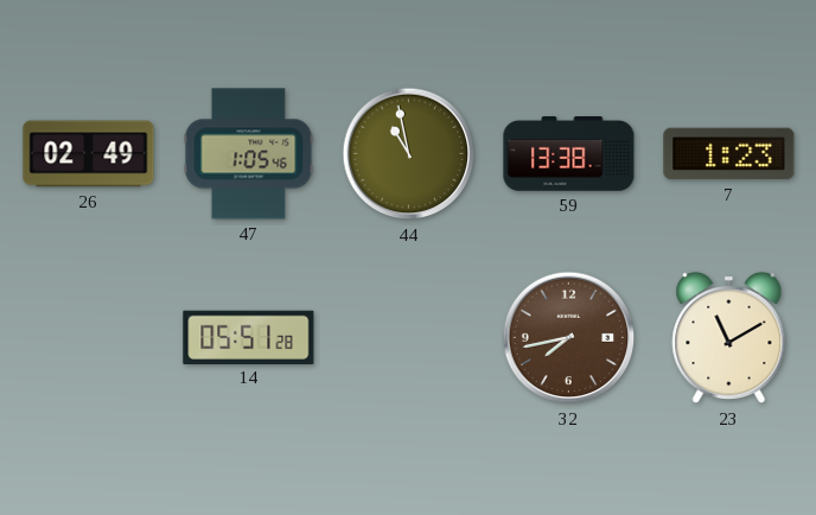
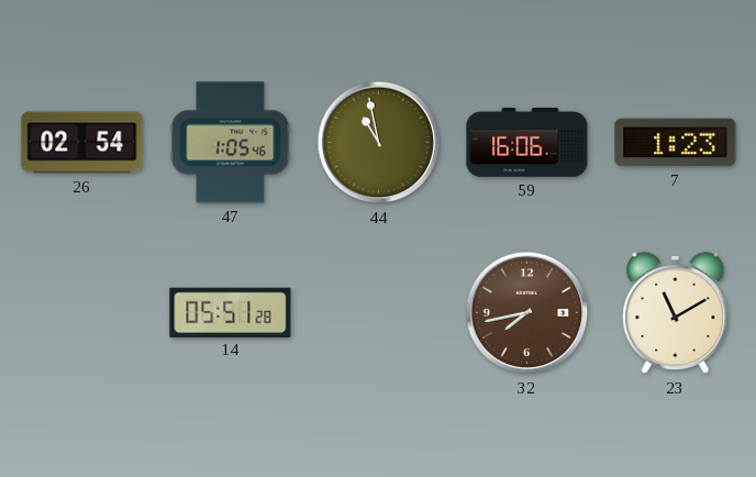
26: 02:49 -> 02:54
59: 13:38 -> 16:06
